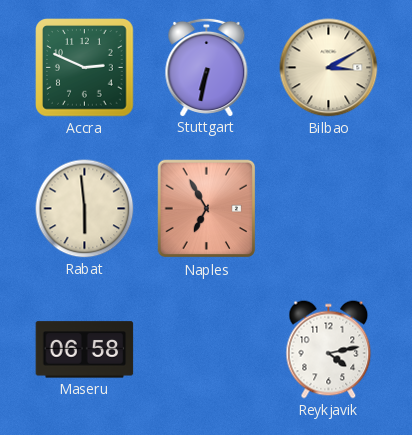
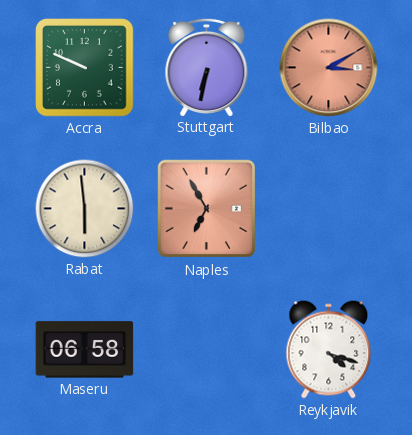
Accra: 2:49 -> 9:49
Bilbao dial: cream -> salmon
Reykjavik: 4:13 -> 4:18
